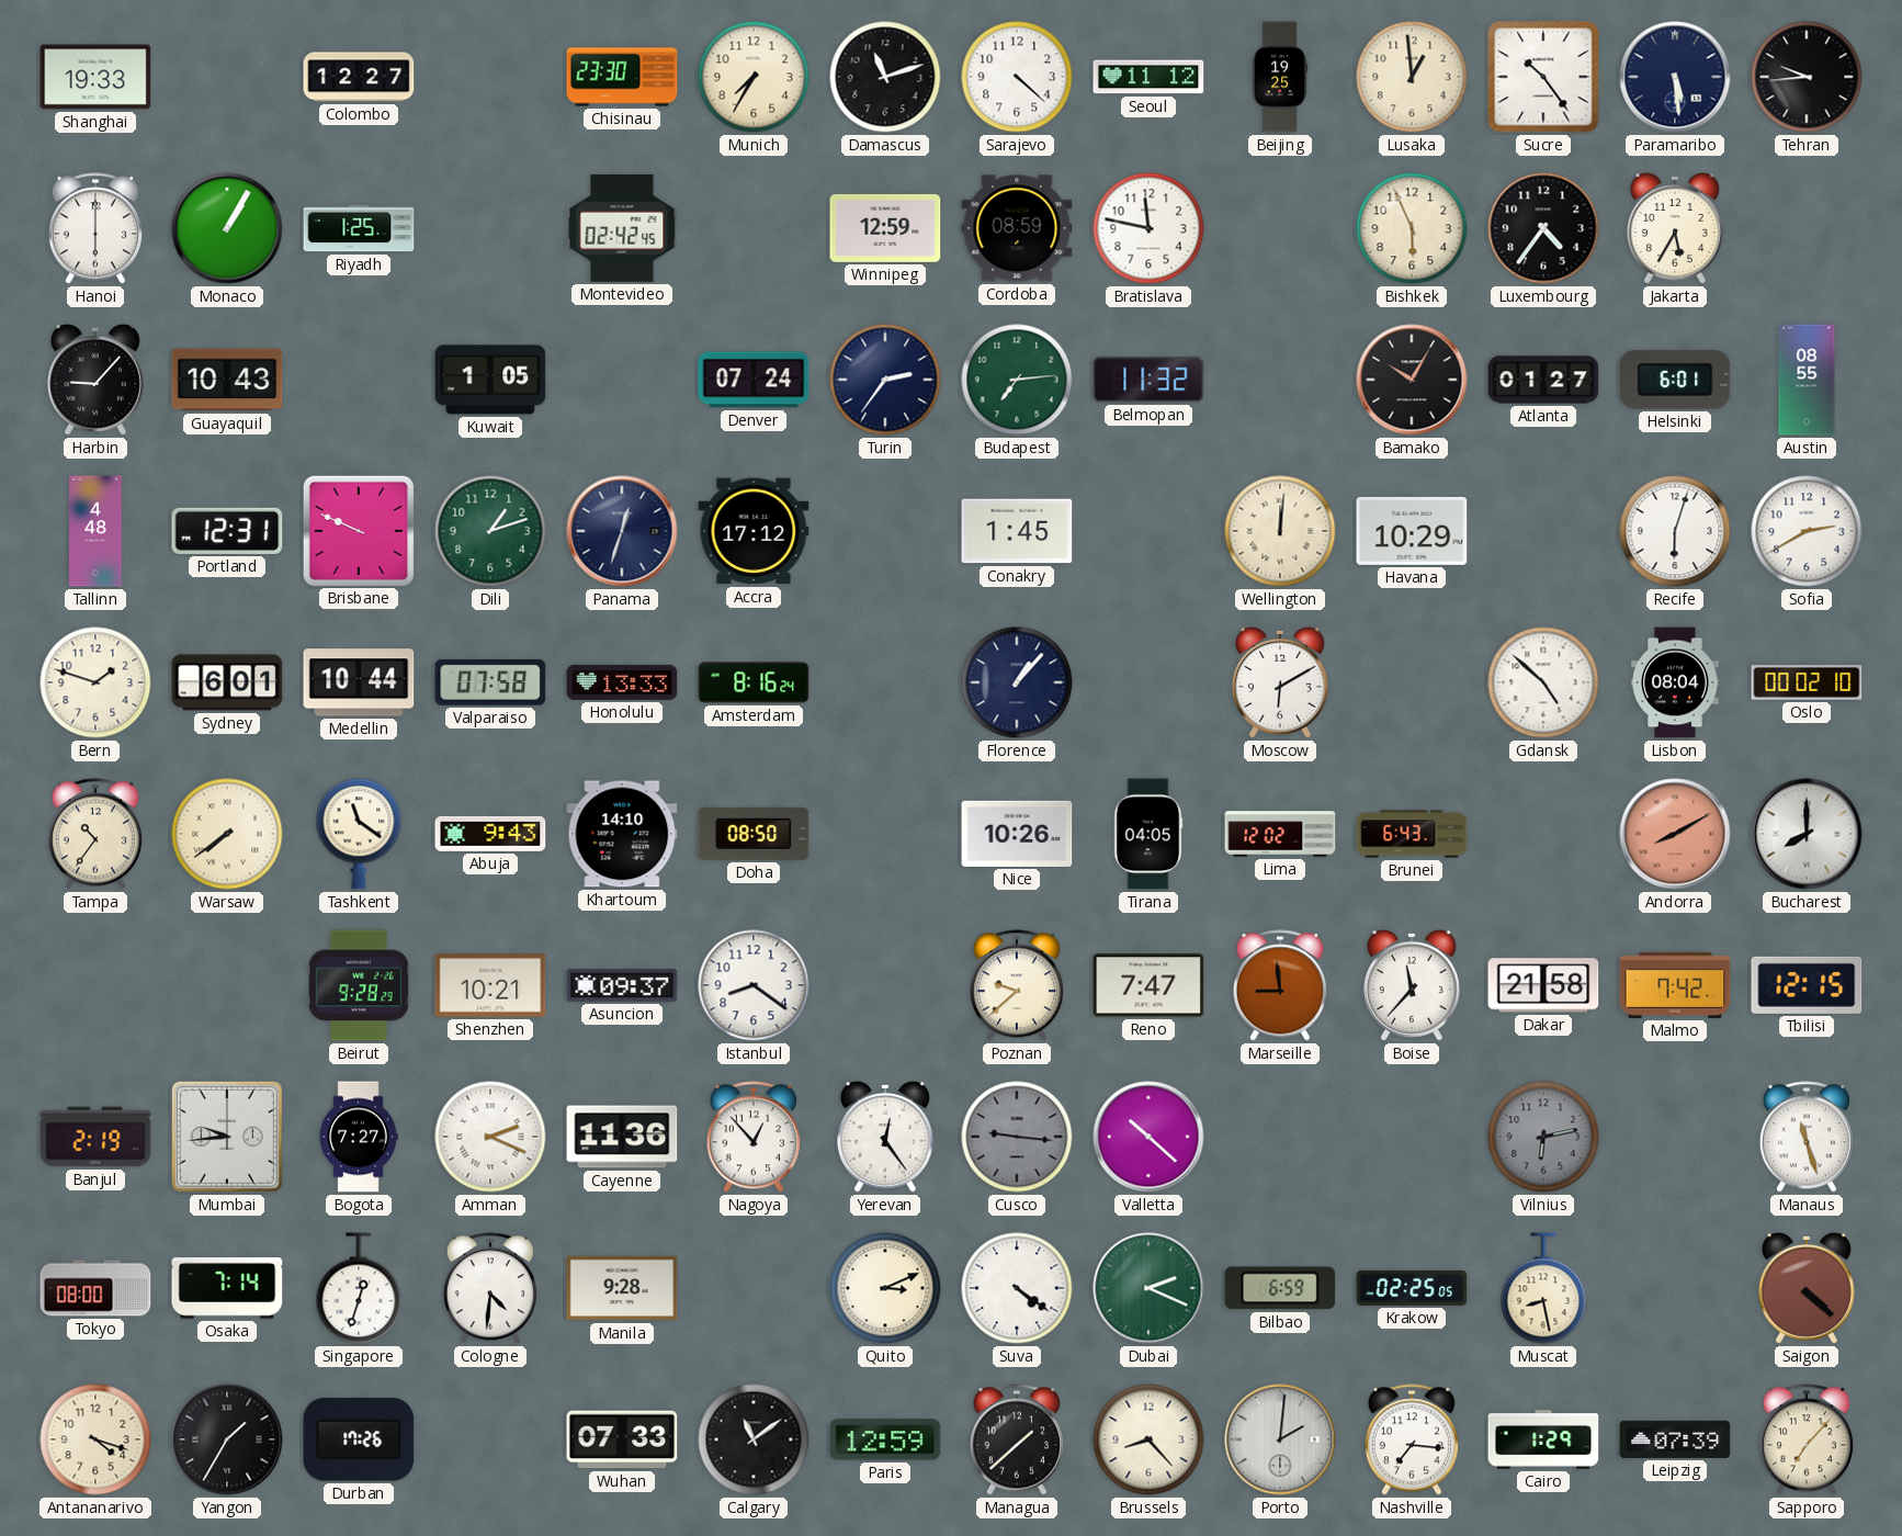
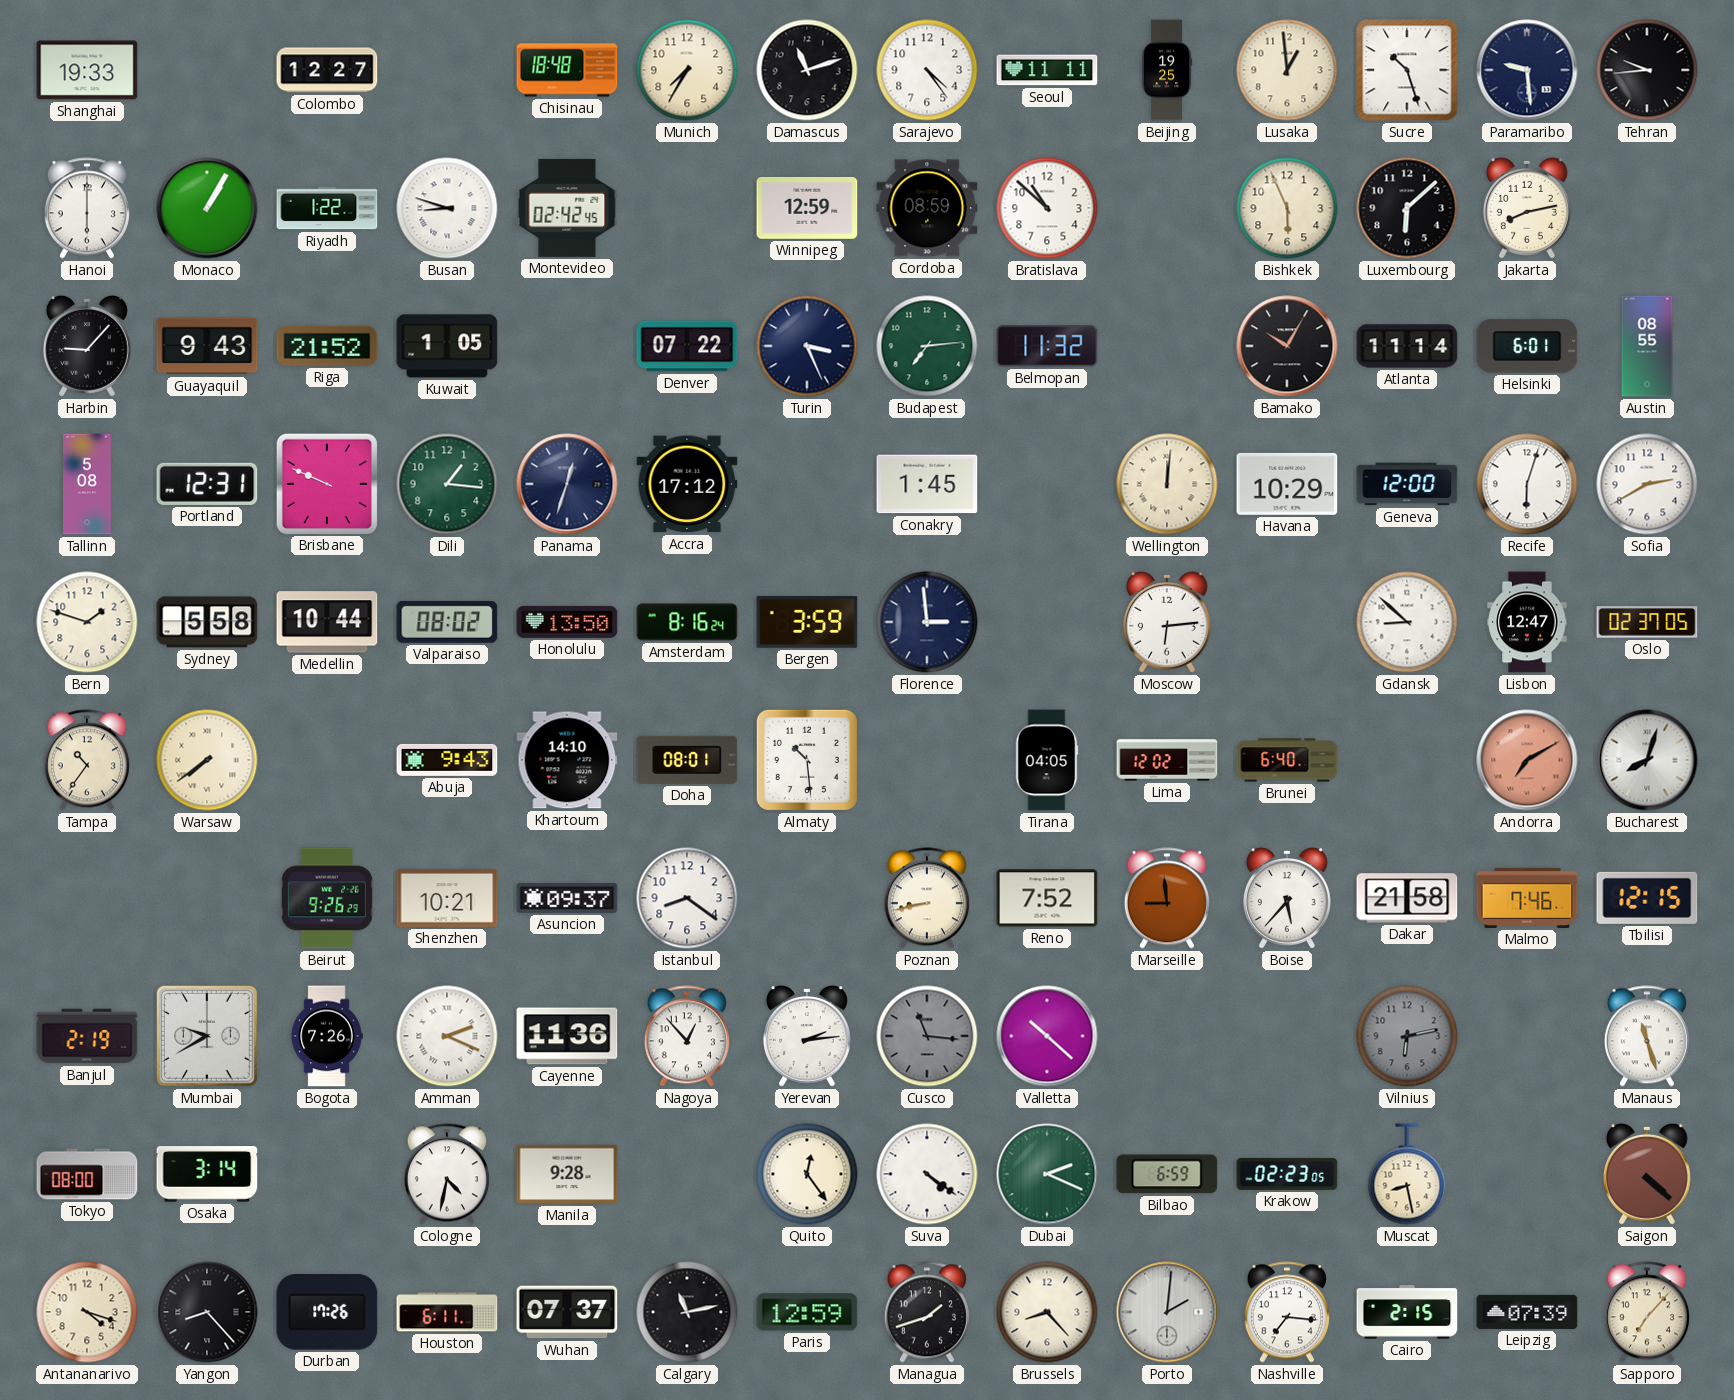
Chisinau: 23:30 -> 18:48
Sarajevo: 4:22 -> 4:24
Seoul: 11:12 -> 11:11
Sucre: 10:24 -> 10:27
Paramaribo: 5:29 -> 9:29
Riyadh: 1:25 -> 1:22
Busan: none -> 8:48
Bratislava: 11:47 -> 10:52
Luxembourg: 4:36 -> 6:08
Jakarta: 5:35 -> 8:13
Guayaquil: 10:43 -> 9:43
Riga: none -> 21:52
Denver: 07:24 -> 07:22
Turin: 2:36 -> 3:26
Atlanta: 01:27 -> 11:14
Tallinn: 4:48 -> 5:08
Dili: 1:12 -> 1:16
Geneva: none -> 12:00
Sydney: 6:01 -> 5:58
Valparaiso: 07:58 -> 08:02
Honolulu: 13:33 -> 13:50
Bergen: none -> 3:59
Florence: 1:07 -> 2:59
Moscow: 6:10 -> 6:14
Gdansk: 4:52 -> 8:52
Lisbon: 08:04 -> 12:47
Oslo: 00:02 -> 02:37
Tashkent: 11:21 -> none
Doha: 08:50 -> 08:01
Almaty: none -> 10:29
Nice: 10:26 -> none
Brunei: 6:43 -> 6:40
Andorra: 8:10 -> 7:10
Bucharest: 8:00 -> 8:03
Beirut: 9:28 -> 9:26
Poznan: 9:38 -> 8:43
Reno: 7:47 -> 7:52
Boise: 11:37 -> 5:37
Malmo: 7:42 -> 7:46
Mumbai: 9:44 -> 9:40
Bogota: 7:27 -> 7:26
Yerevan: 12:24 -> 2:14
Cusco: 9:16 -> 11:16
Osaka: 7:14 -> 3:14
Singapore: 12:33 -> none
Cologne: 4:31 -> 4:32
Quito: 3:11 -> 12:24
Krakow: 02:25 -> 02:23
Yangon: 1:35 -> 8:23
Houston: none -> 6:11
Wuhan: 07:33 -> 07:37
Calgary: 11:09 -> 11:13
Managua: 1:38 -> 1:42
Cairo: 1:29 -> 2:15
